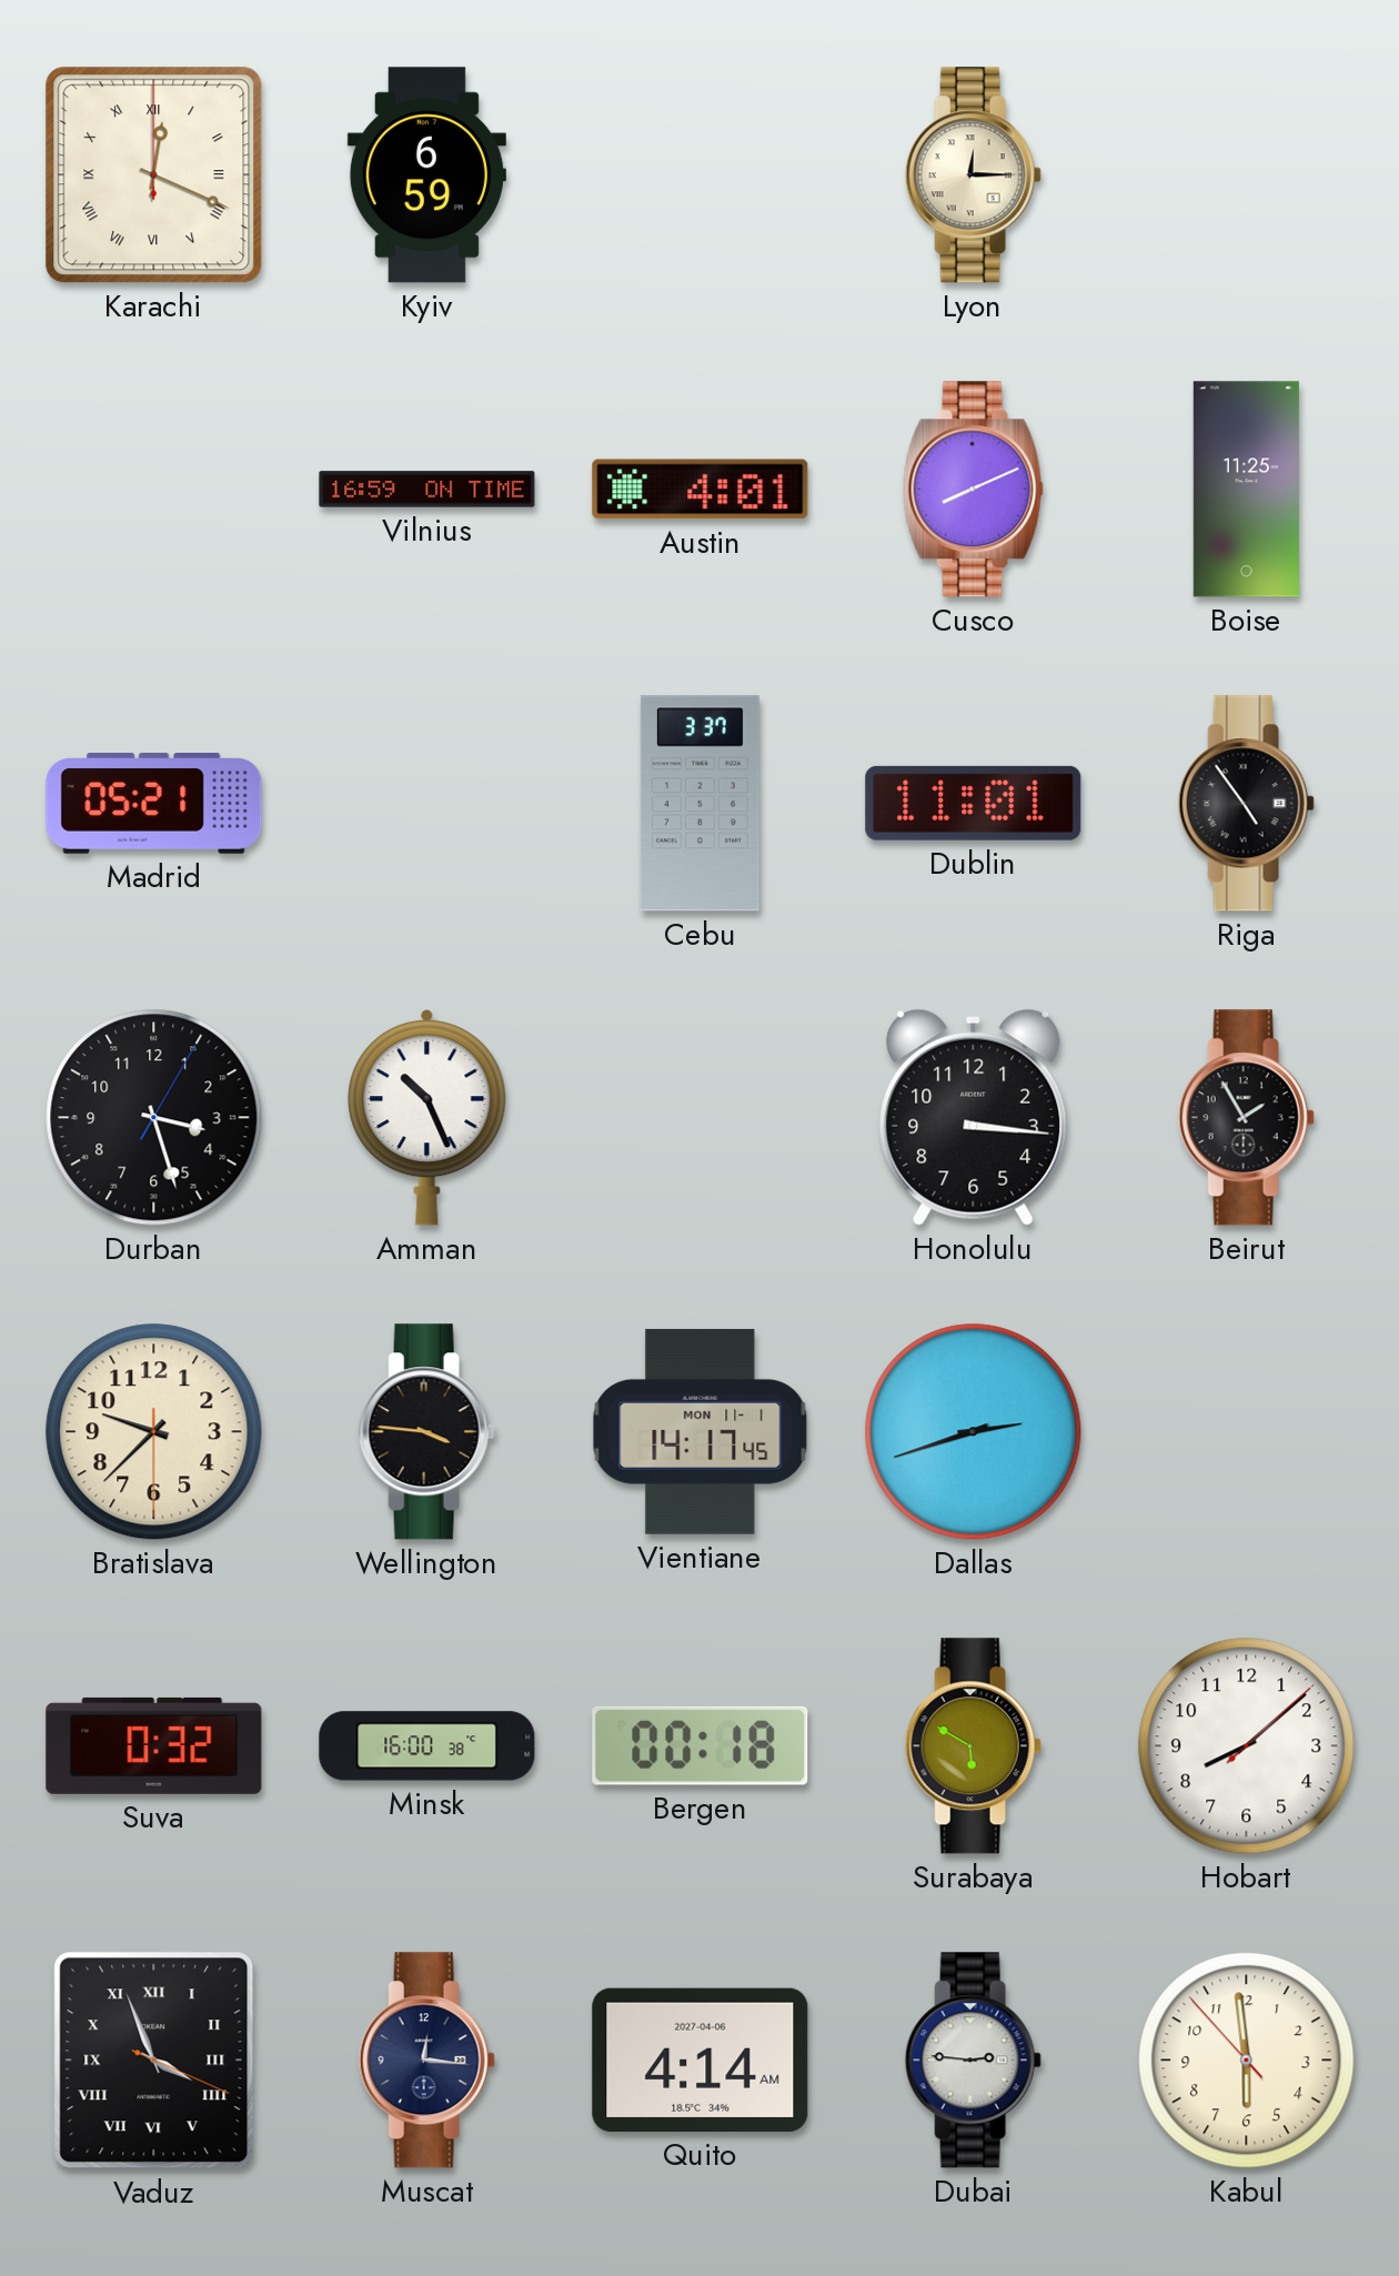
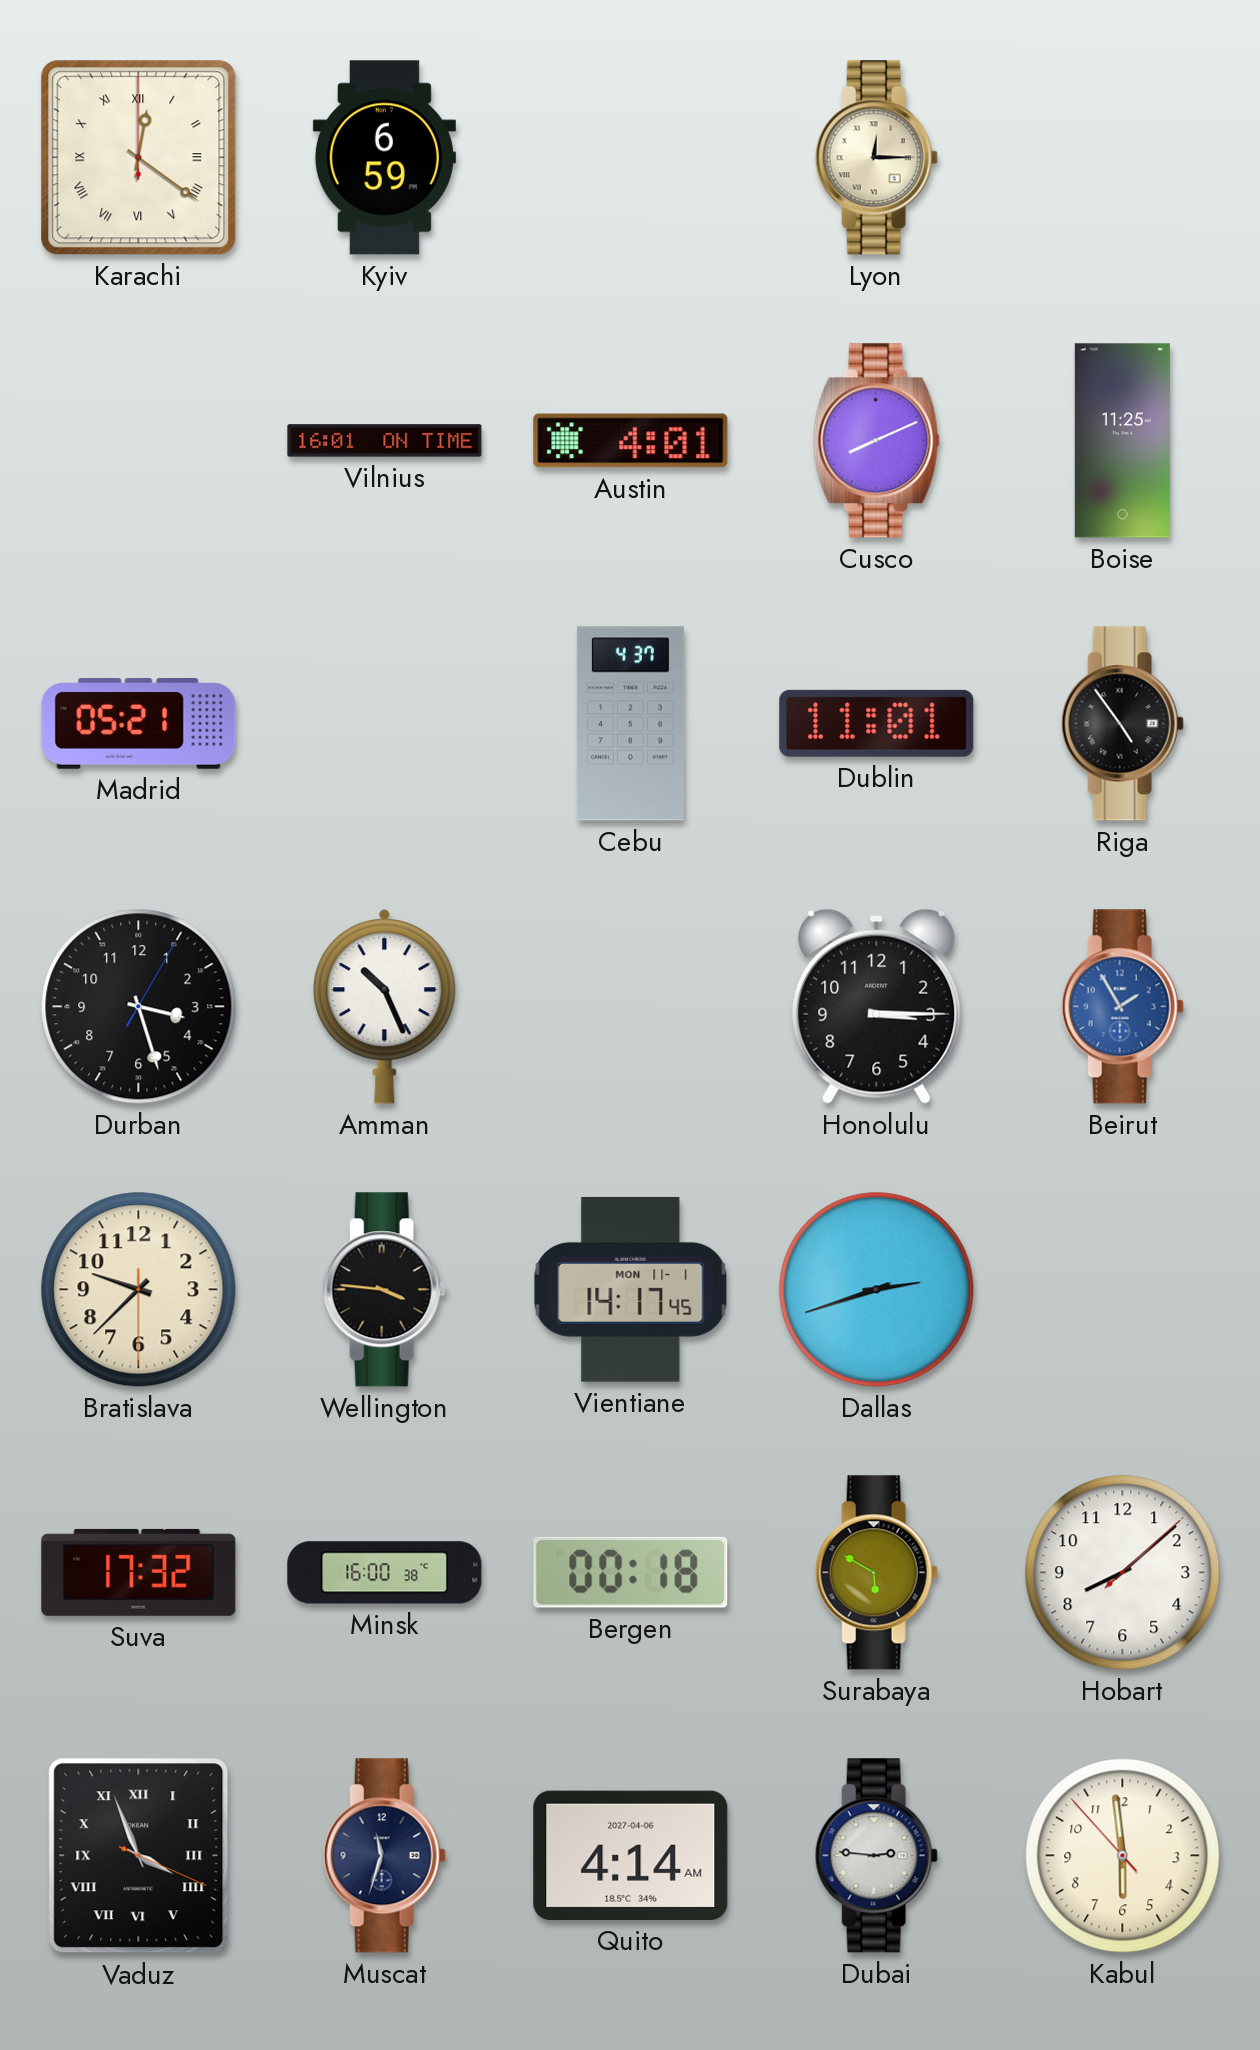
Karachi: 12:19 -> 12:21
Vilnius: 16:59 -> 16:01
Cebu: 3:37 -> 4:37
Honolulu: 3:16 -> 3:15
Beirut dial: black -> blue
Suva: 0:32 -> 17:32
Muscat: 12:16 -> 11:33
